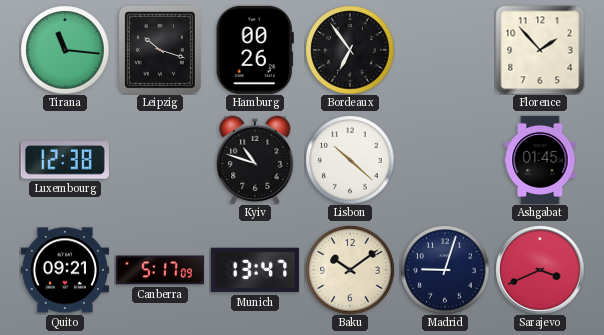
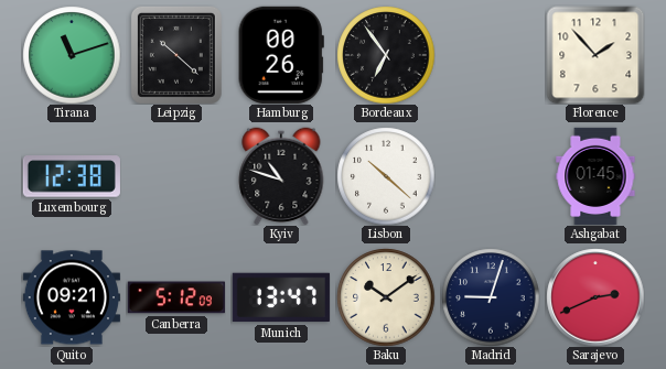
Tirana: 11:16 -> 11:12
Leipzig: 10:18 -> 10:22
Canberra: 5:17 -> 5:12
Sarajevo: 3:41 -> 2:41
